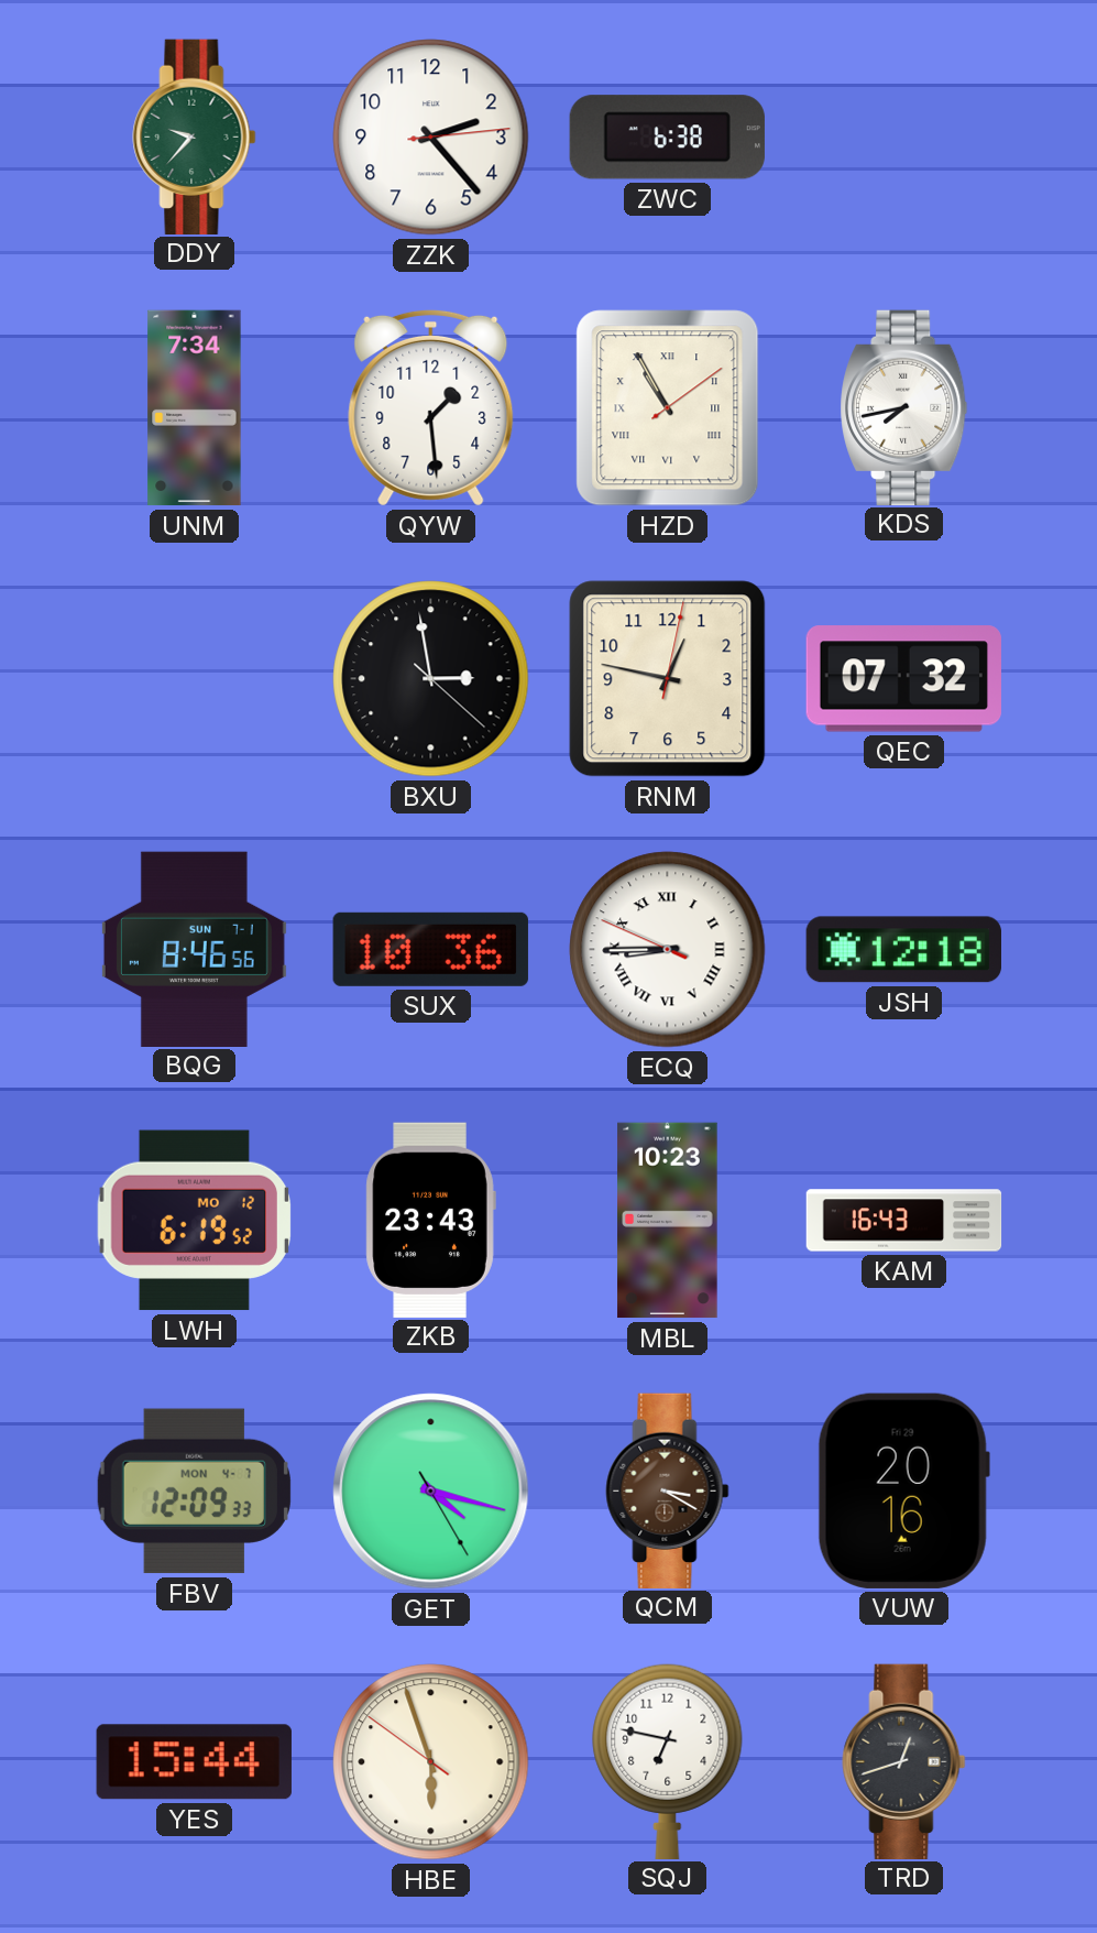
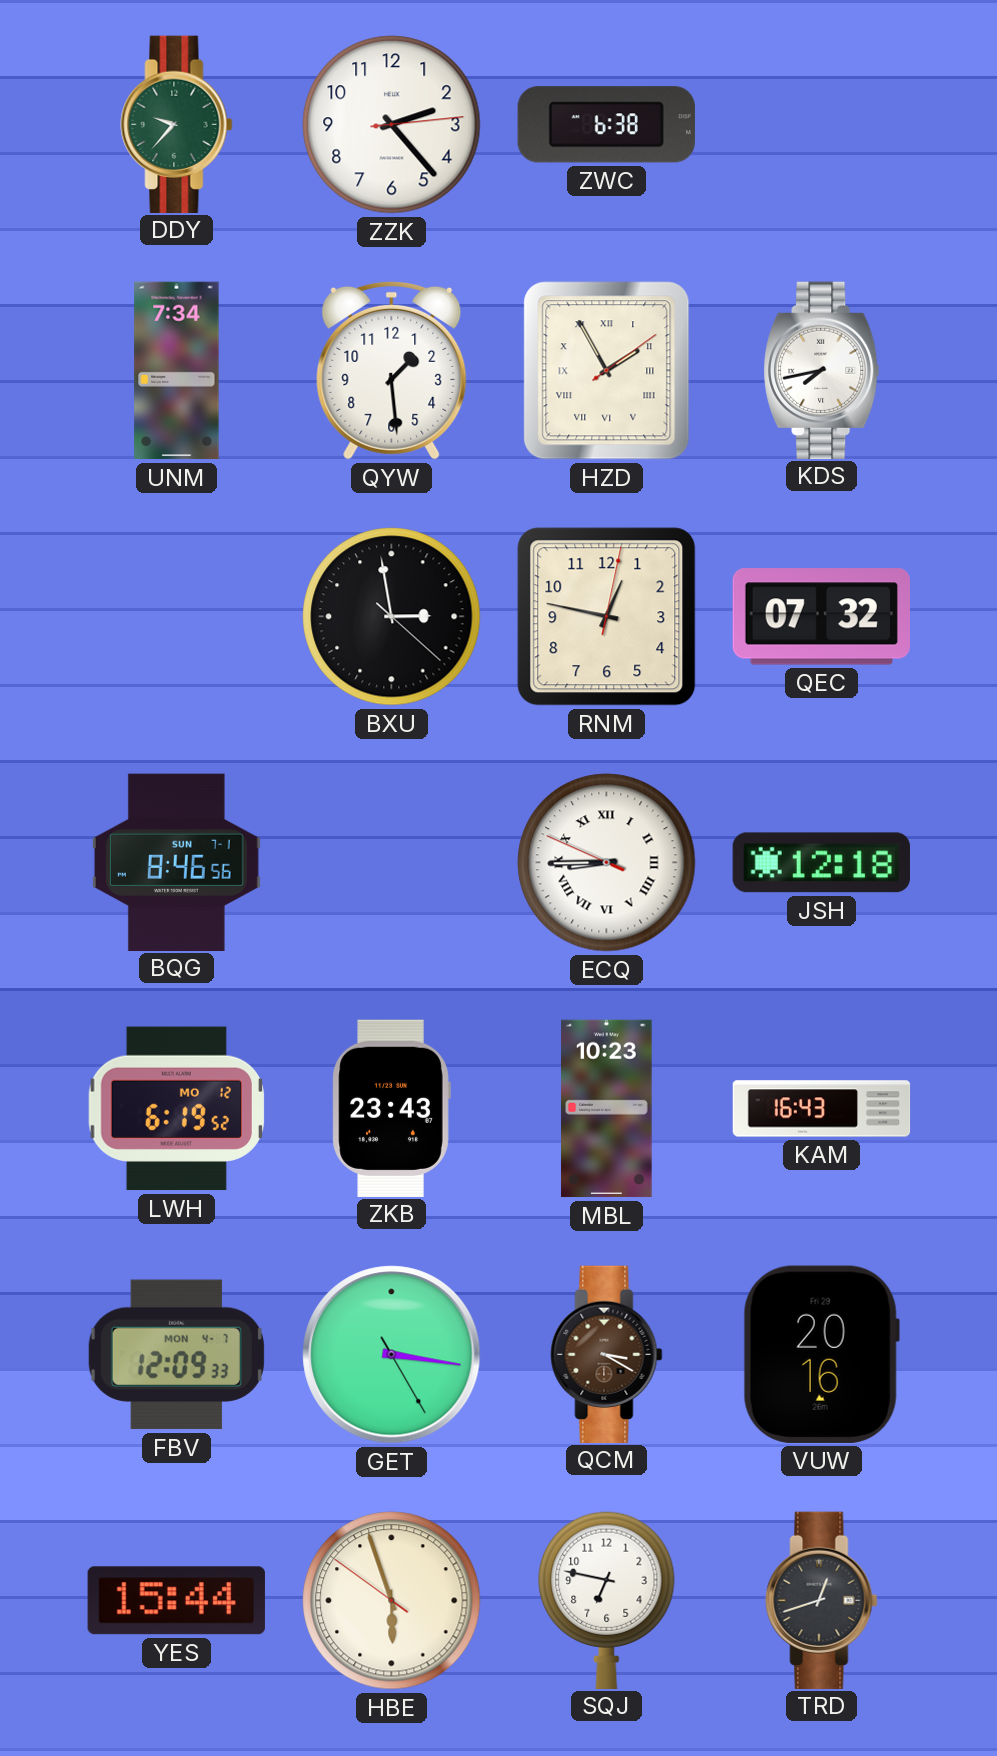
HZD: 10:55 -> 1:55
SUX: 10:36 -> none
GET: 4:17 -> 3:16
